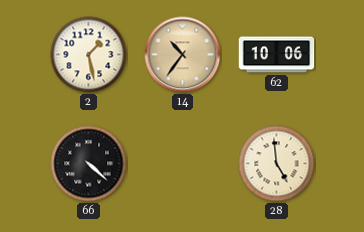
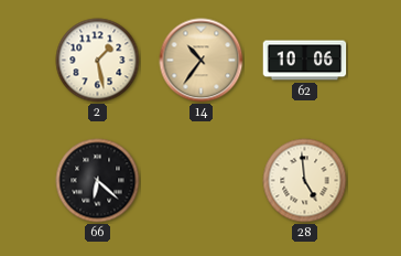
66: 4:22 -> 6:22
